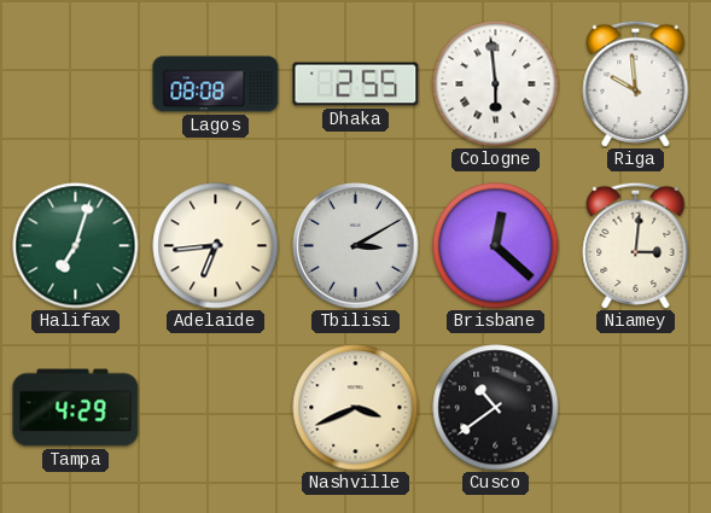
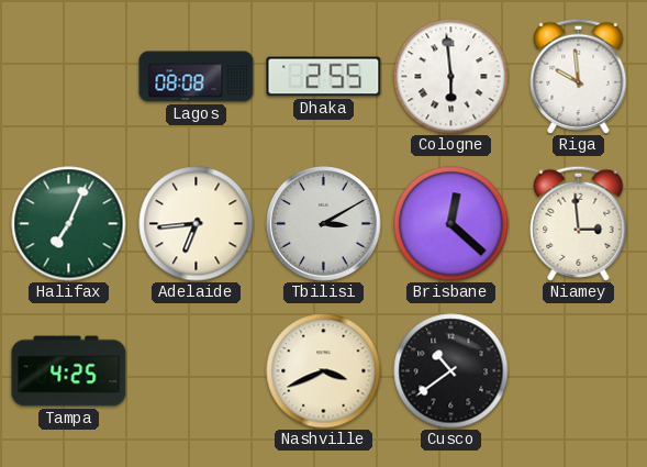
Halifax: 7:03 -> 7:04
Niamey: 3:01 -> 2:59
Tampa: 4:29 -> 4:25
